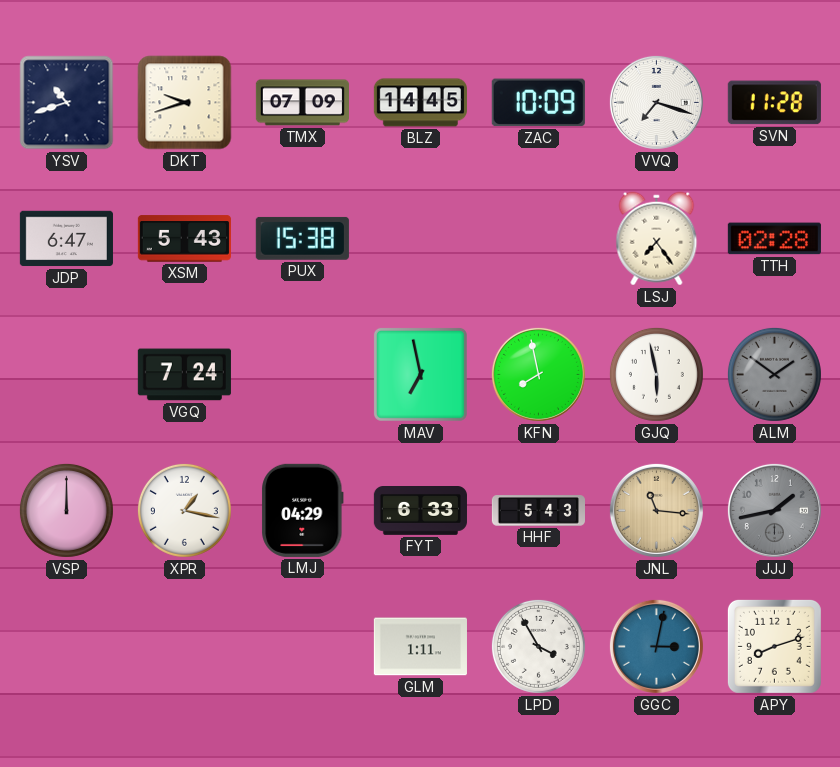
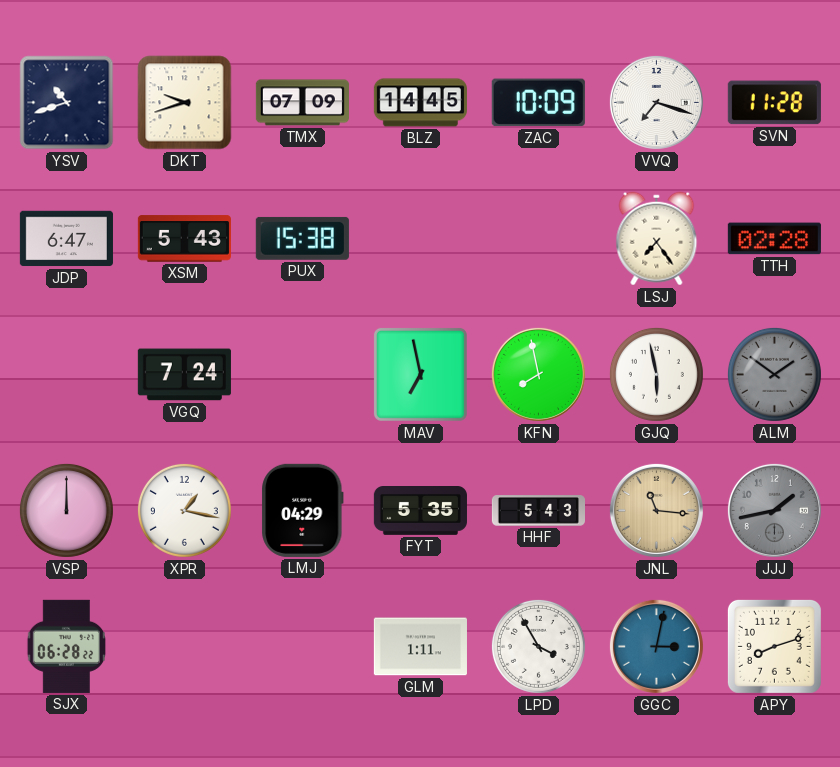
FYT: 6:33 -> 5:35
SJX: none -> 06:28
